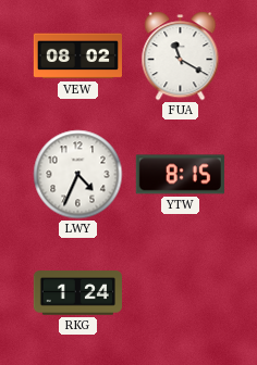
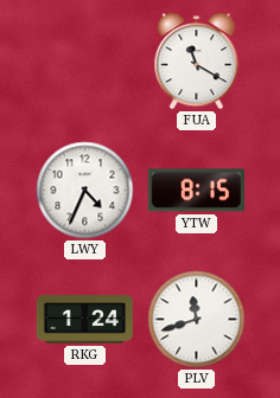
VEW: 08:02 -> none
PLV: none -> 11:42
